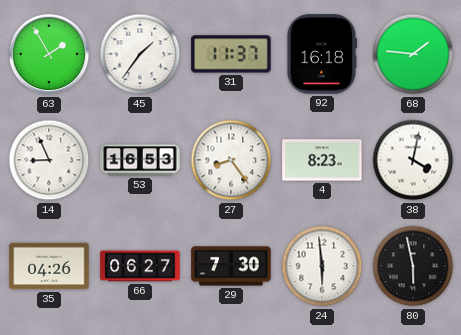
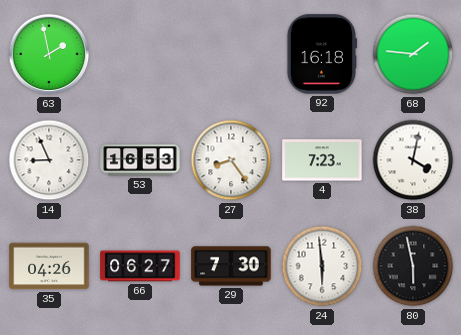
63: 1:55 -> 1:58
45: 1:36 -> none
31: 11:37 -> none
4: 8:23 -> 7:23
